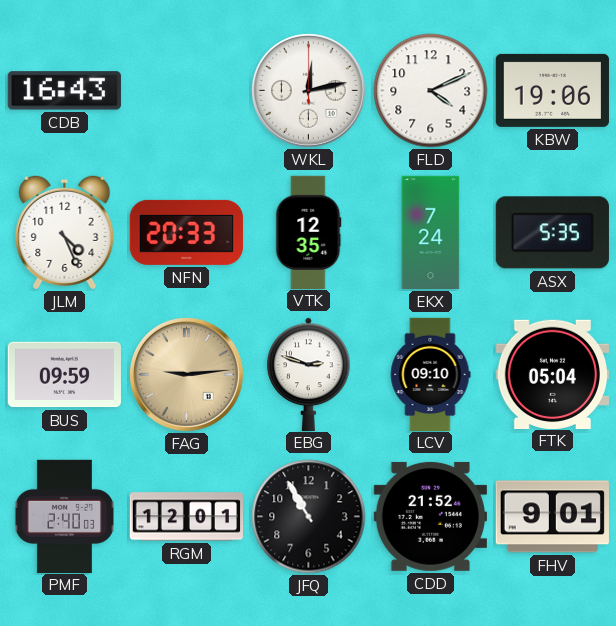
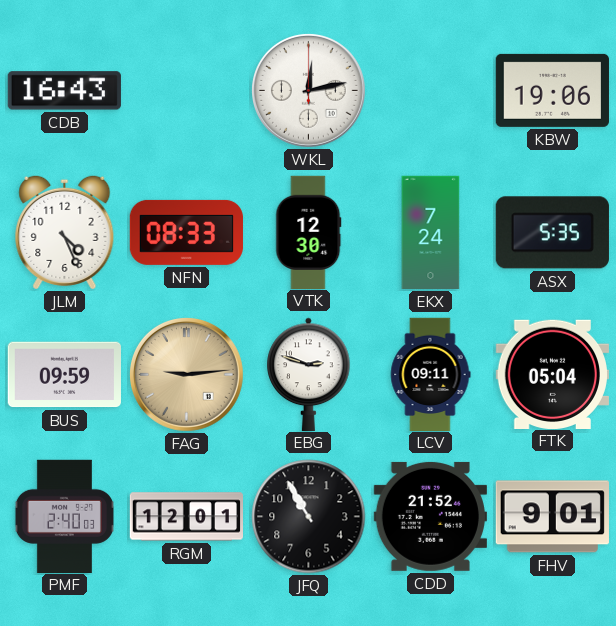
FLD: 4:11 -> none
NFN: 20:33 -> 08:33
VTK: 12:35 -> 12:30
LCV: 09:10 -> 09:11
